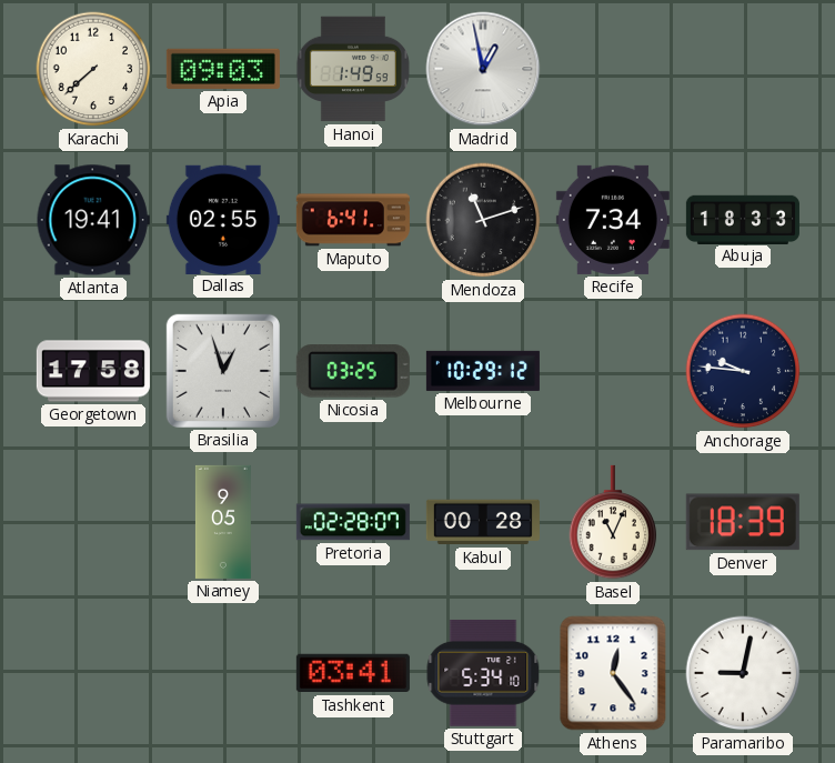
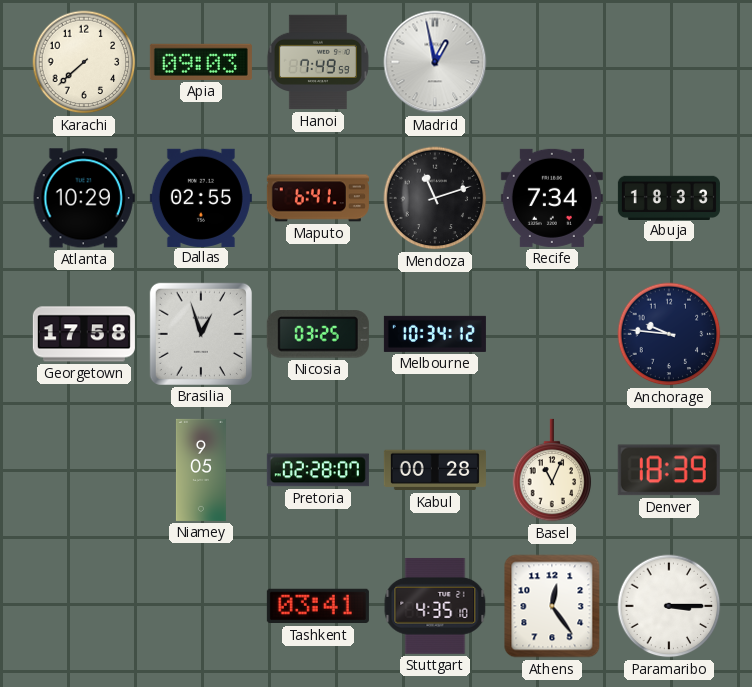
Hanoi: 1:49 -> 7:49
Atlanta: 19:41 -> 10:29
Melbourne: 10:29 -> 10:34
Stuttgart: 5:34 -> 4:35
Paramaribo: 9:02 -> 3:15
